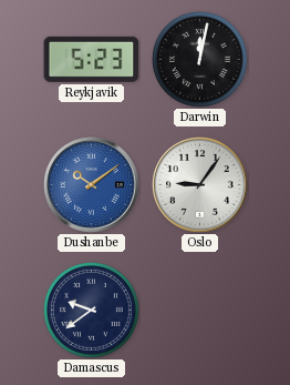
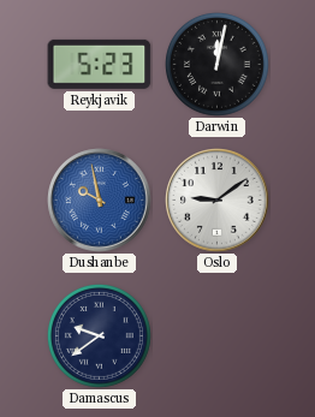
Dushanbe: 10:09 -> 9:58
Oslo: 9:06 -> 9:09
